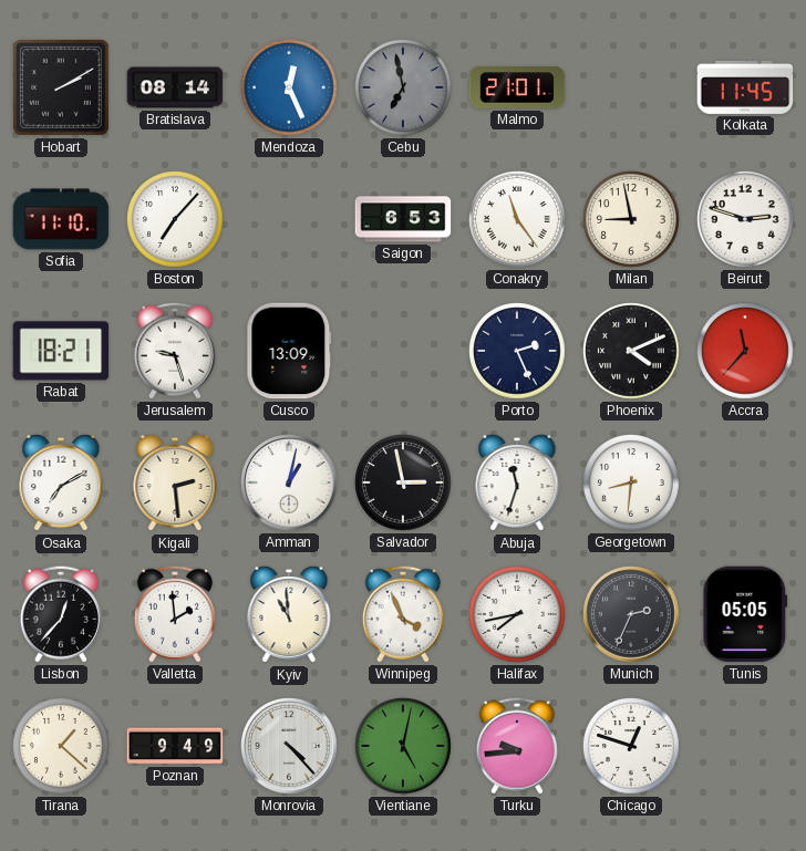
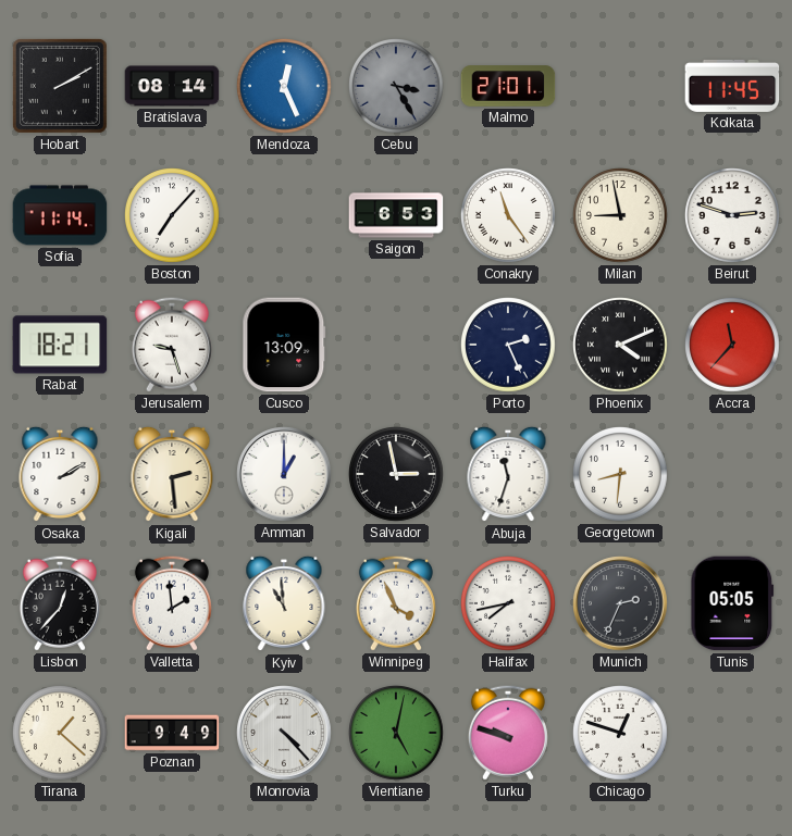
Cebu: 6:58 -> 3:25
Sofia: 11:10 -> 11:14
Osaka: 7:10 -> 2:10
Amman: 1:02 -> 1:00
Turku: 9:44 -> 9:48
